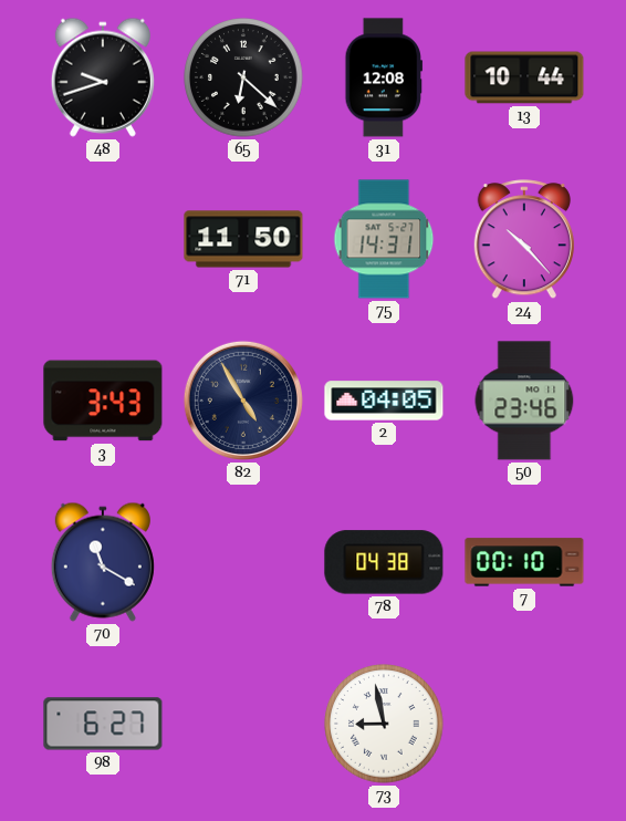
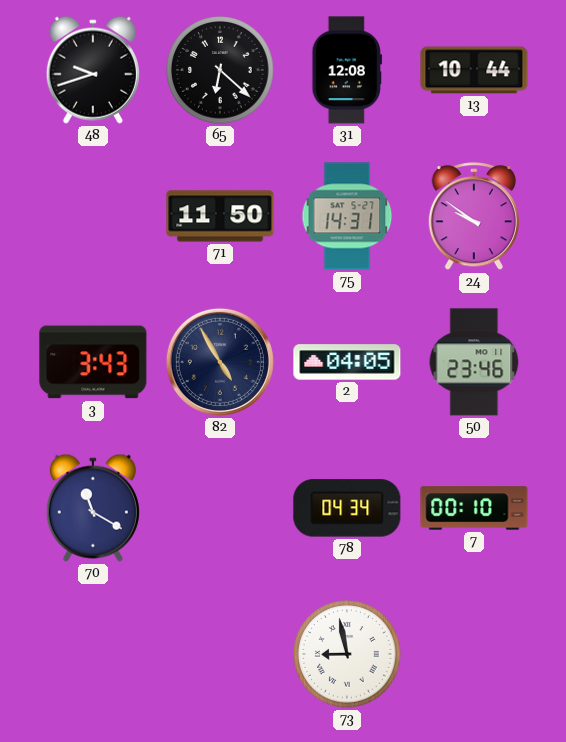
24: 10:23 -> 9:51
78: 04:38 -> 04:34
98: 6:27 -> none
